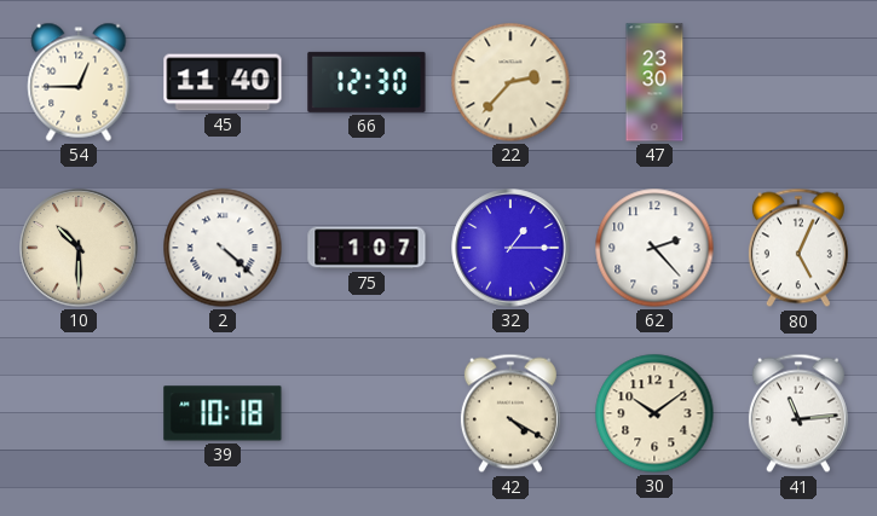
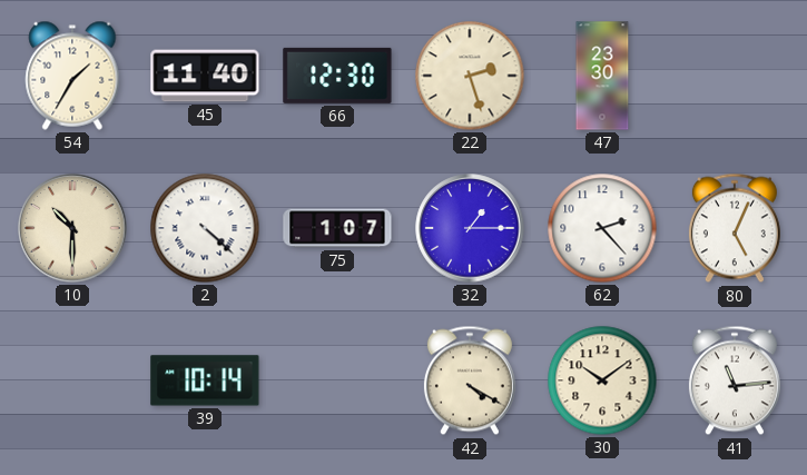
54: 12:45 -> 1:35
22: 2:37 -> 2:27
39: 10:18 -> 10:14
